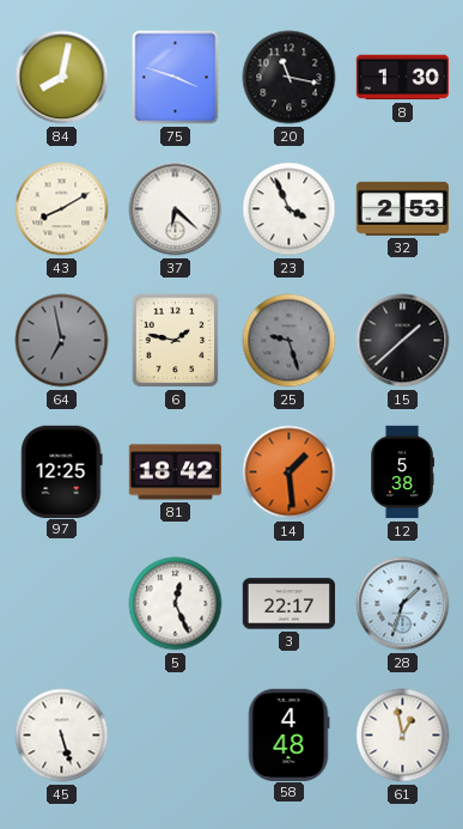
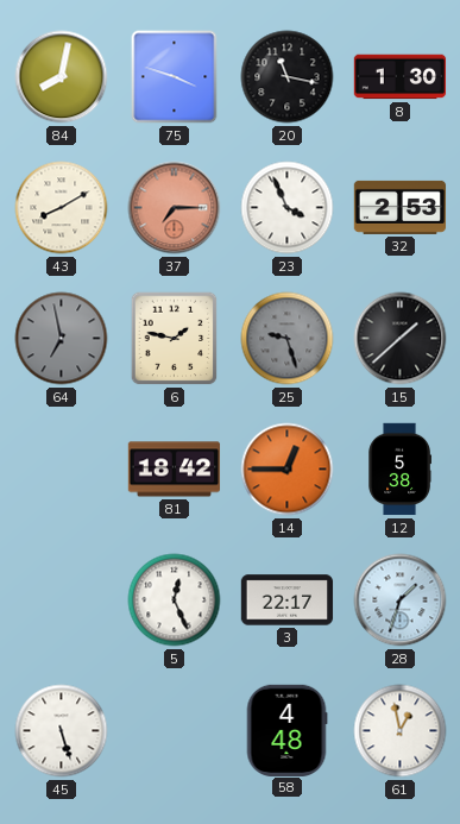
37: 6:22 -> 7:15
37 dial: white -> salmon
97: 12:25 -> none
14: 1:29 -> 12:45
